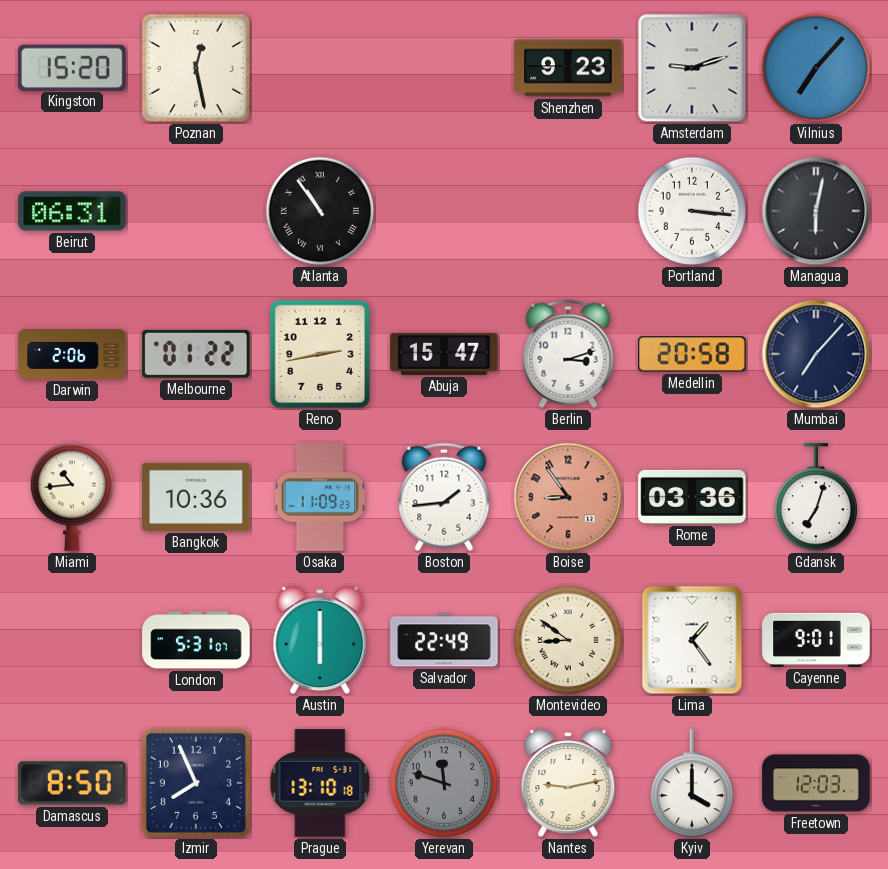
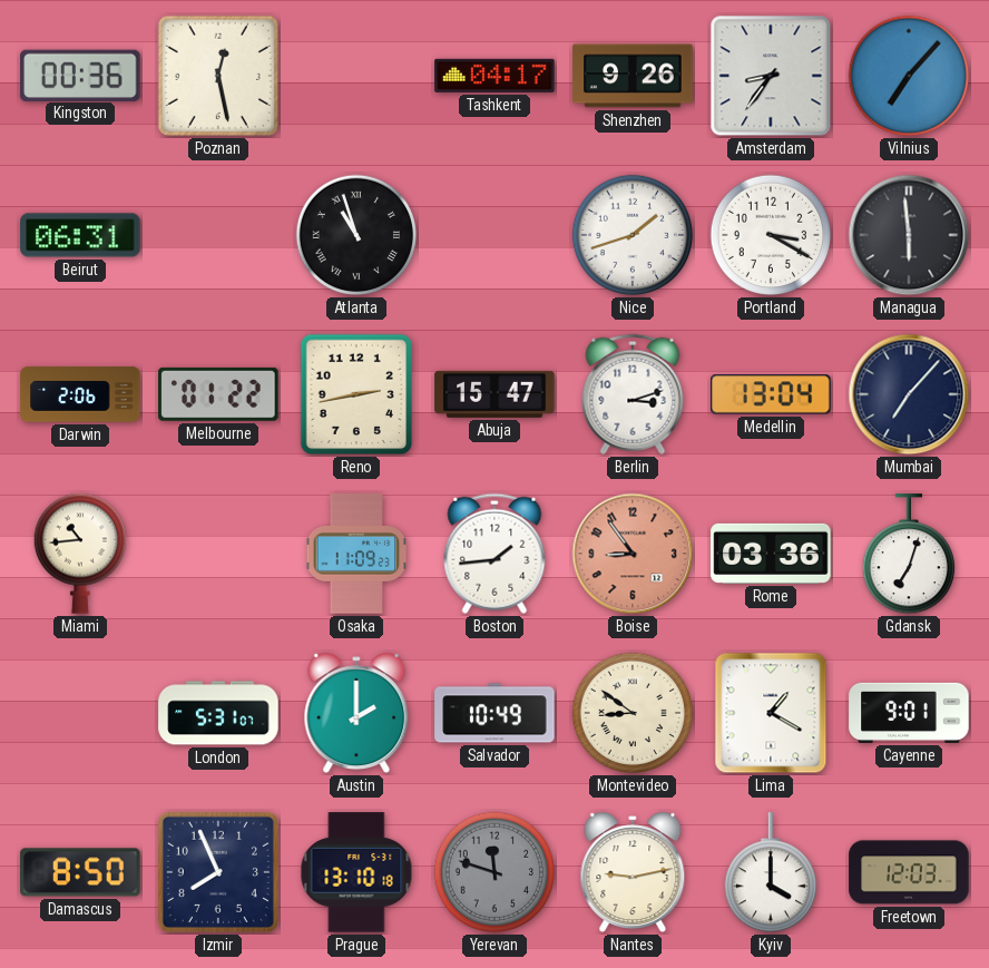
Kingston: 15:20 -> 00:36
Tashkent: none -> 04:17
Shenzhen: 9:23 -> 9:26
Amsterdam: 9:12 -> 8:36
Atlanta: 10:54 -> 10:57
Nice: none -> 1:42
Portland: 3:16 -> 3:20
Managua: 6:02 -> 5:59
Medellin: 20:58 -> 13:04
Bangkok: 10:36 -> none
Austin: 6:00 -> 2:00
Salvador: 22:49 -> 10:49
Lima: 1:24 -> 1:20
